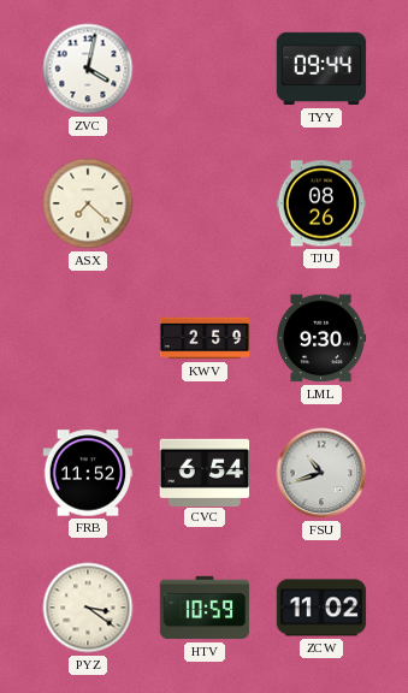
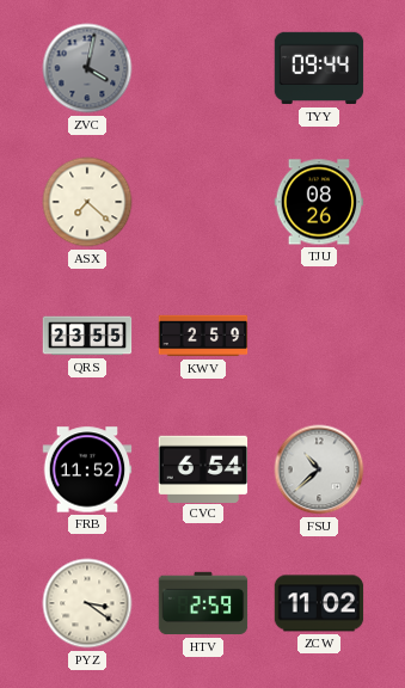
ZVC dial: white -> grey
QRS: none -> 23:55
LML: 9:30 -> none
FSU: 10:42 -> 10:38
HTV: 10:59 -> 2:59
